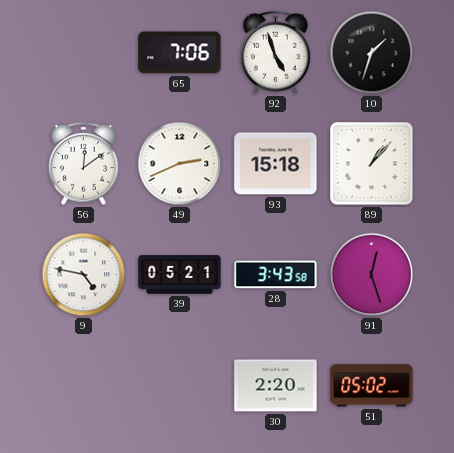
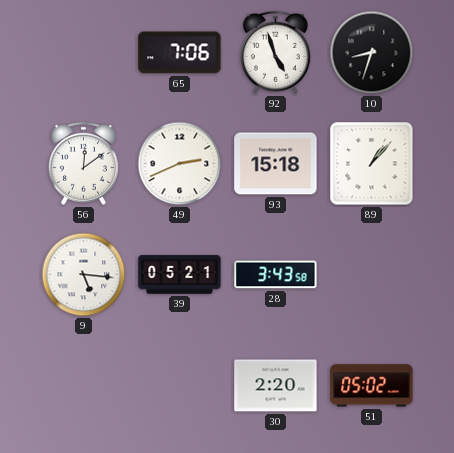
10: 1:33 -> 8:33
9: 4:47 -> 5:16
91: 12:27 -> none
